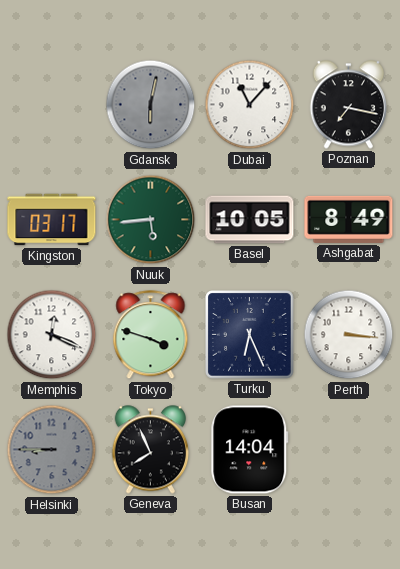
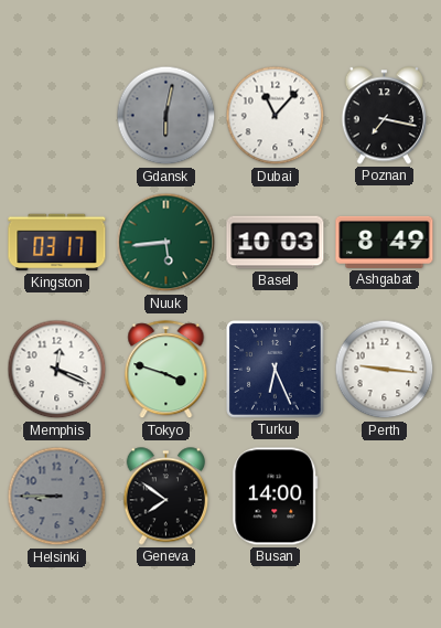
Basel: 10:05 -> 10:03
Perth: 3:16 -> 9:16
Geneva: 7:56 -> 7:51
Busan: 14:04 -> 14:00
